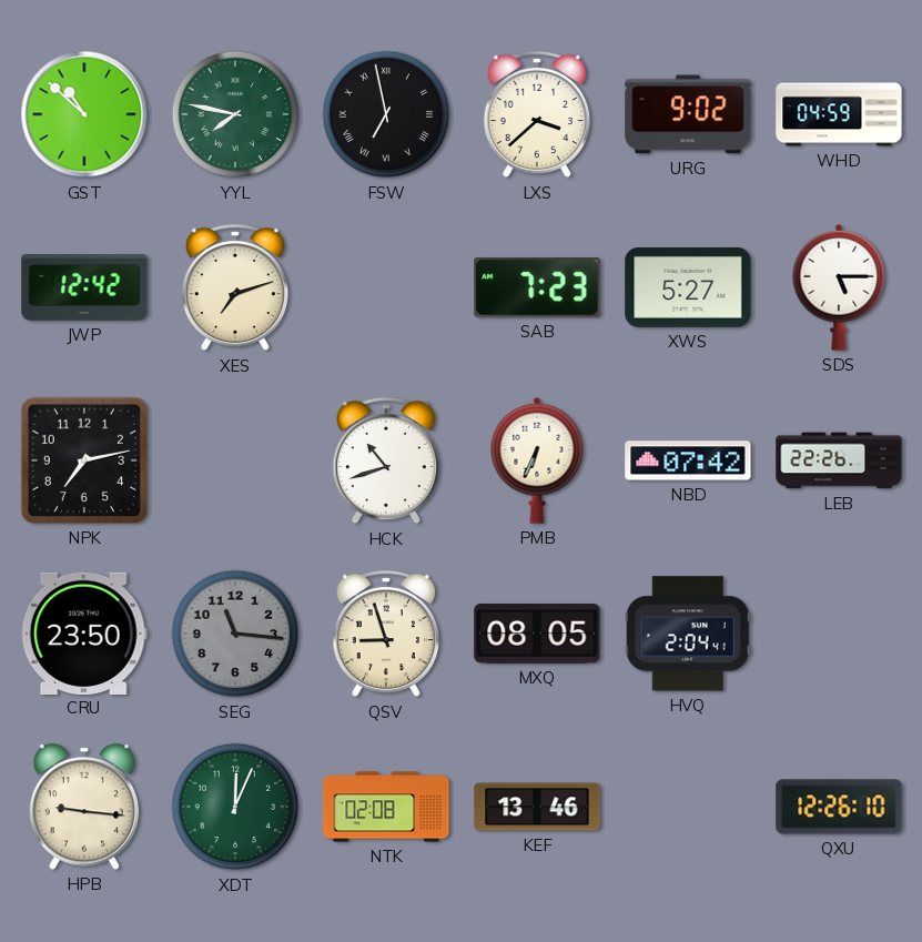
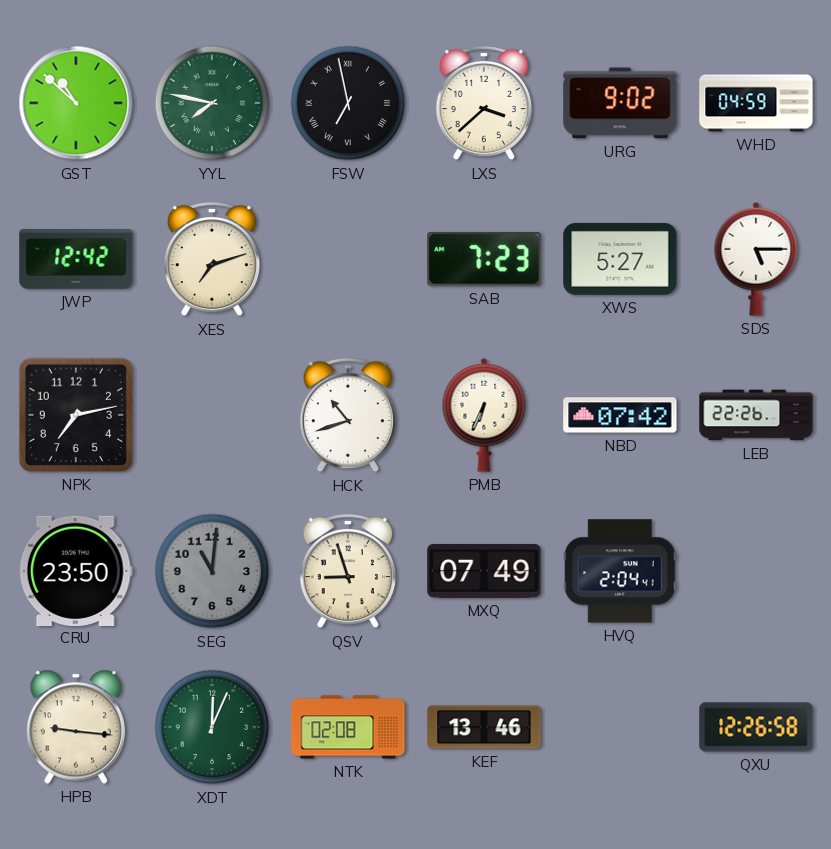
SEG: 11:16 -> 11:01
MXQ: 08:05 -> 07:49
QXU: 12:26:10 -> 12:26:58
